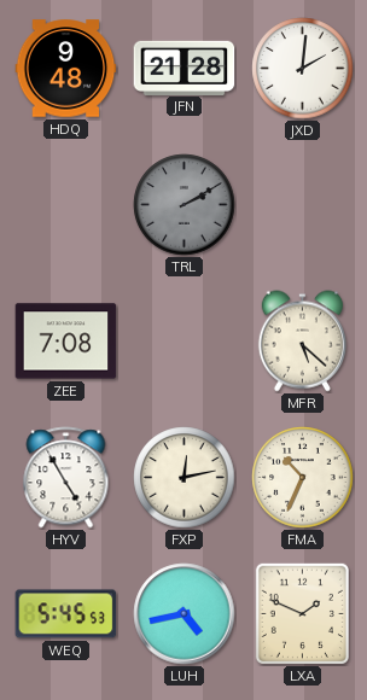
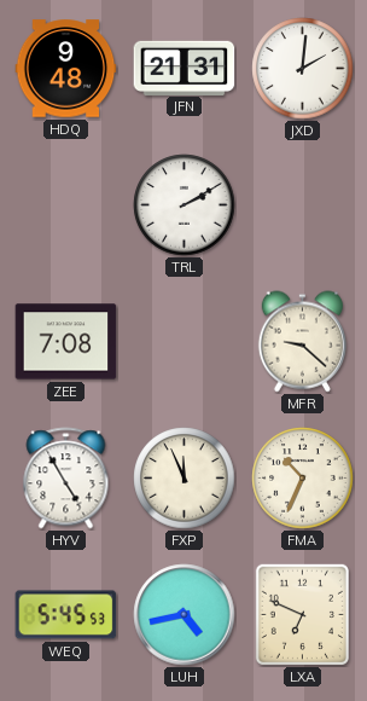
JFN: 21:28 -> 21:31
TRL dial: grey -> white
MFR: 5:22 -> 9:22
FXP: 12:13 -> 11:56
LXA: 1:49 -> 6:49
